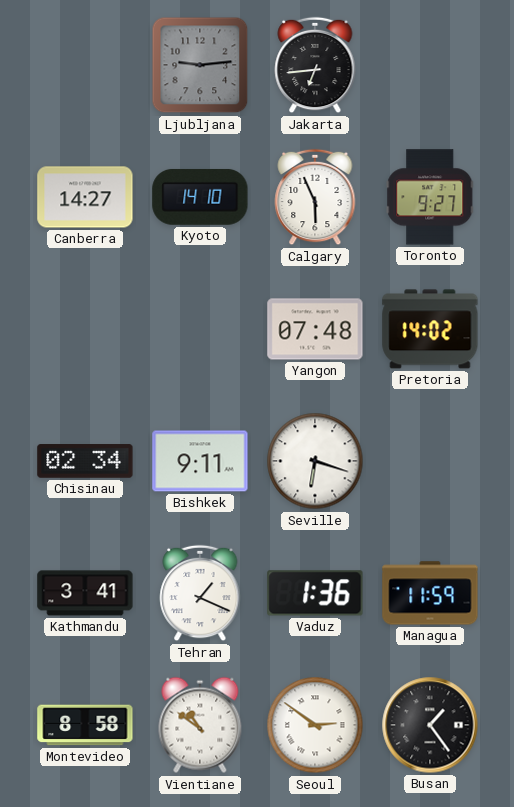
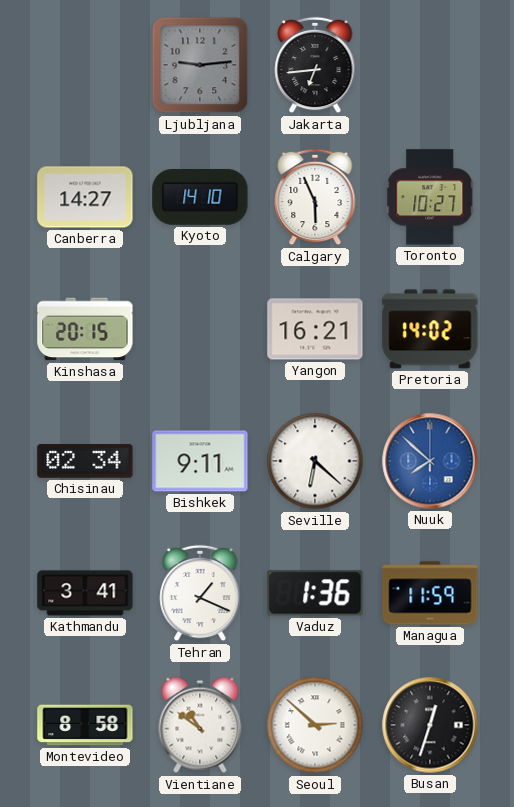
Toronto: 9:27 -> 10:27
Kinshasa: none -> 20:15
Yangon: 07:48 -> 16:21
Seville: 6:18 -> 6:22
Nuuk: none -> 7:52
Seoul: 2:51 -> 2:52
Busan: 1:24 -> 12:33
